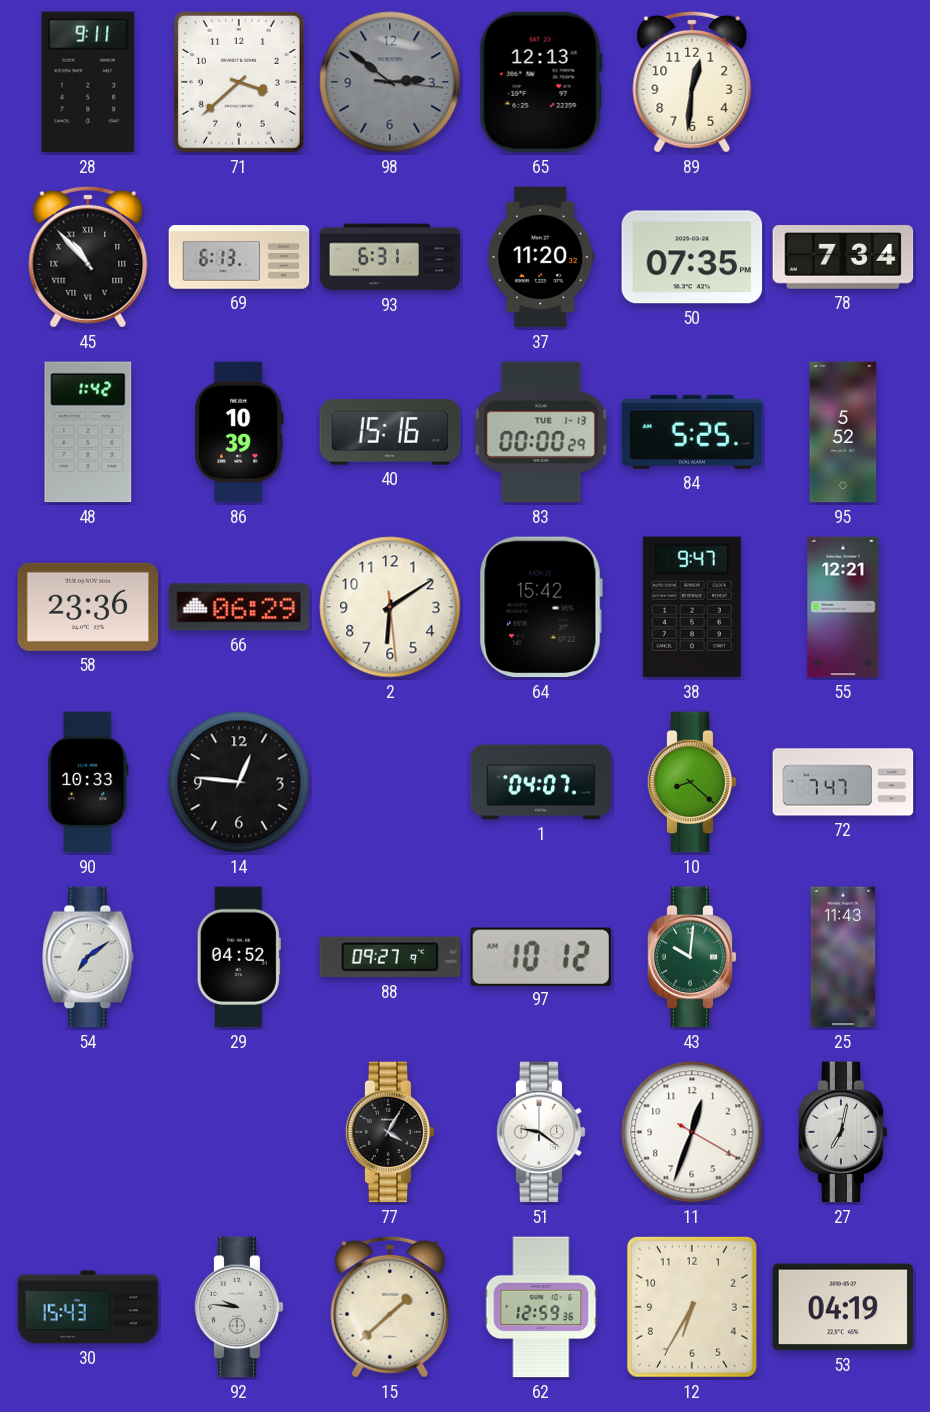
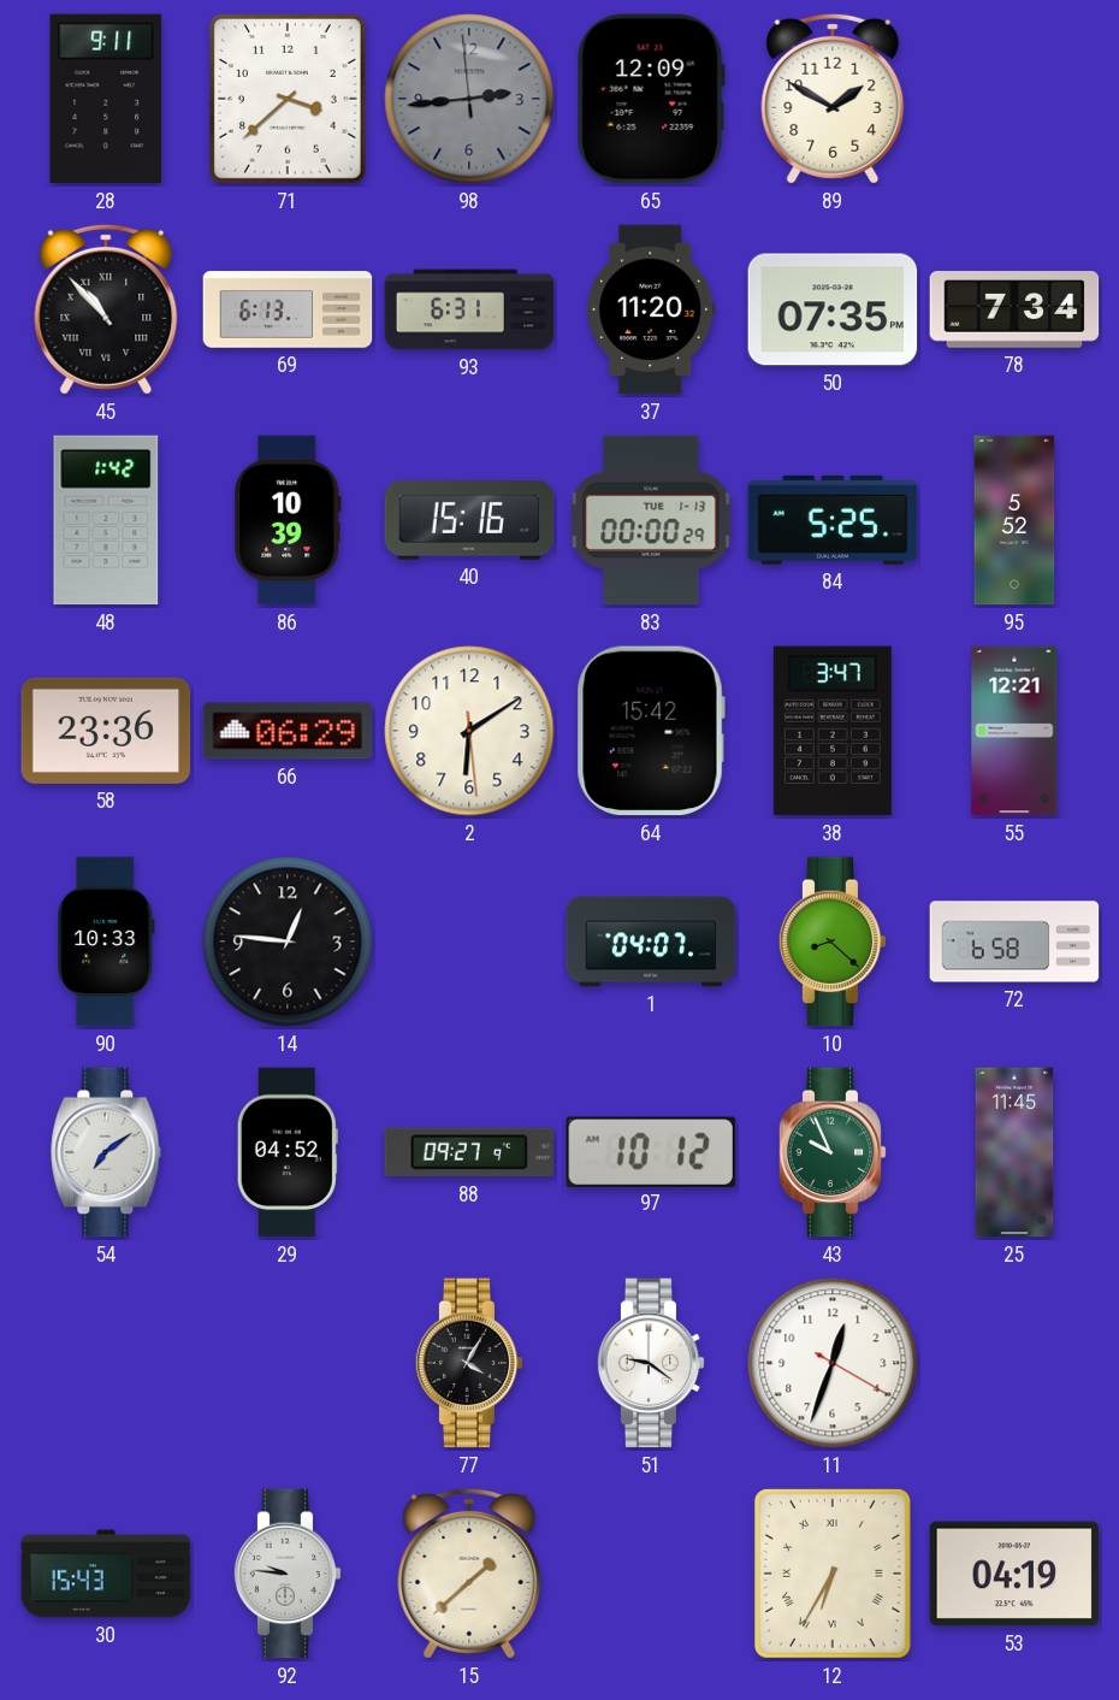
98: 2:51 -> 2:43
65: 12:13 -> 12:09
89: 12:31 -> 1:50
38: 9:47 -> 3:47
72: 7:47 -> 6:58
43: 10:01 -> 9:56
25: 11:43 -> 11:45
27: 7:02 -> none
62: 12:59 -> none
12 numerals: Arabic -> Roman
